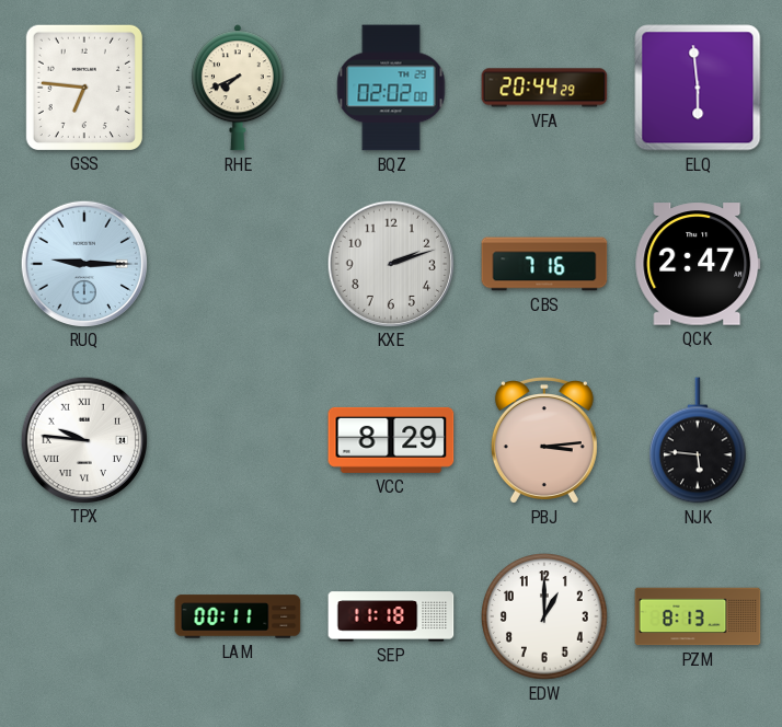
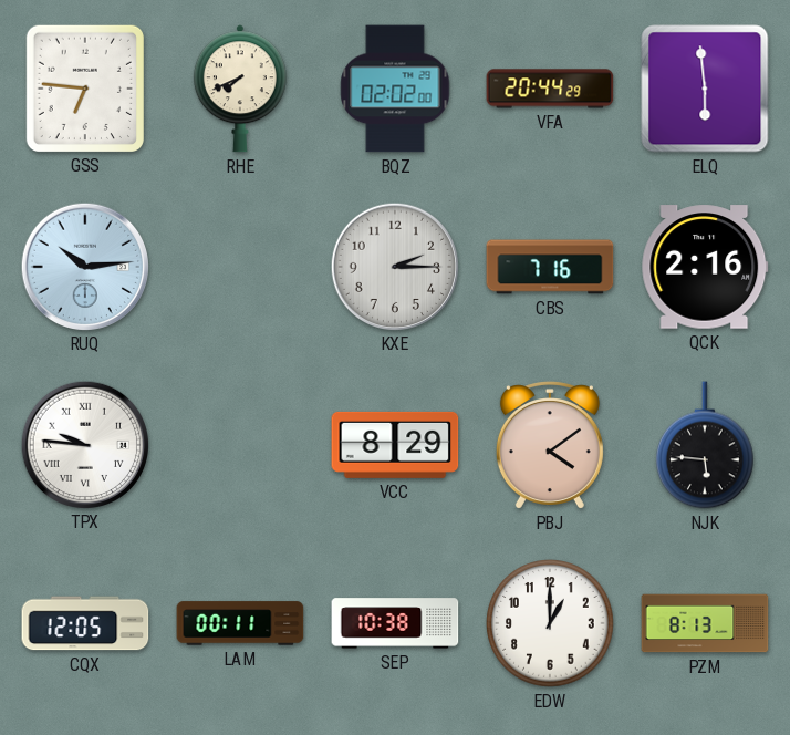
RUQ: 9:15 -> 10:14
KXE: 2:12 -> 2:15
QCK: 2:47 -> 2:16
PBJ: 3:14 -> 4:09
CQX: none -> 12:05
SEP: 11:18 -> 10:38
